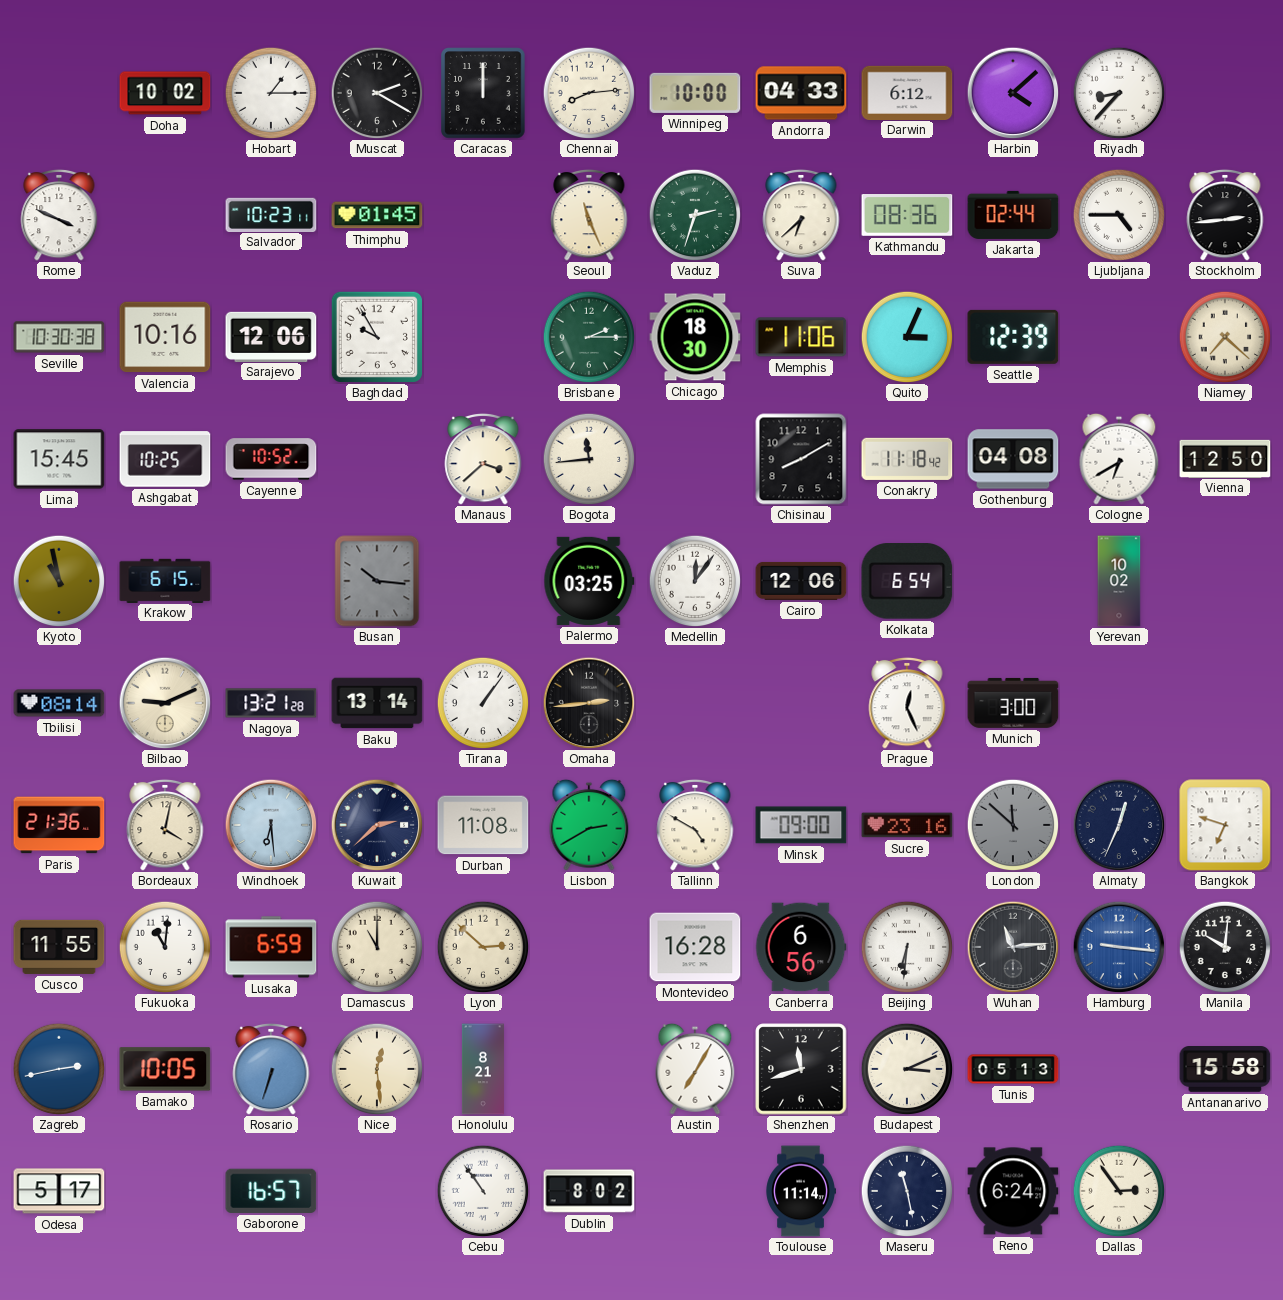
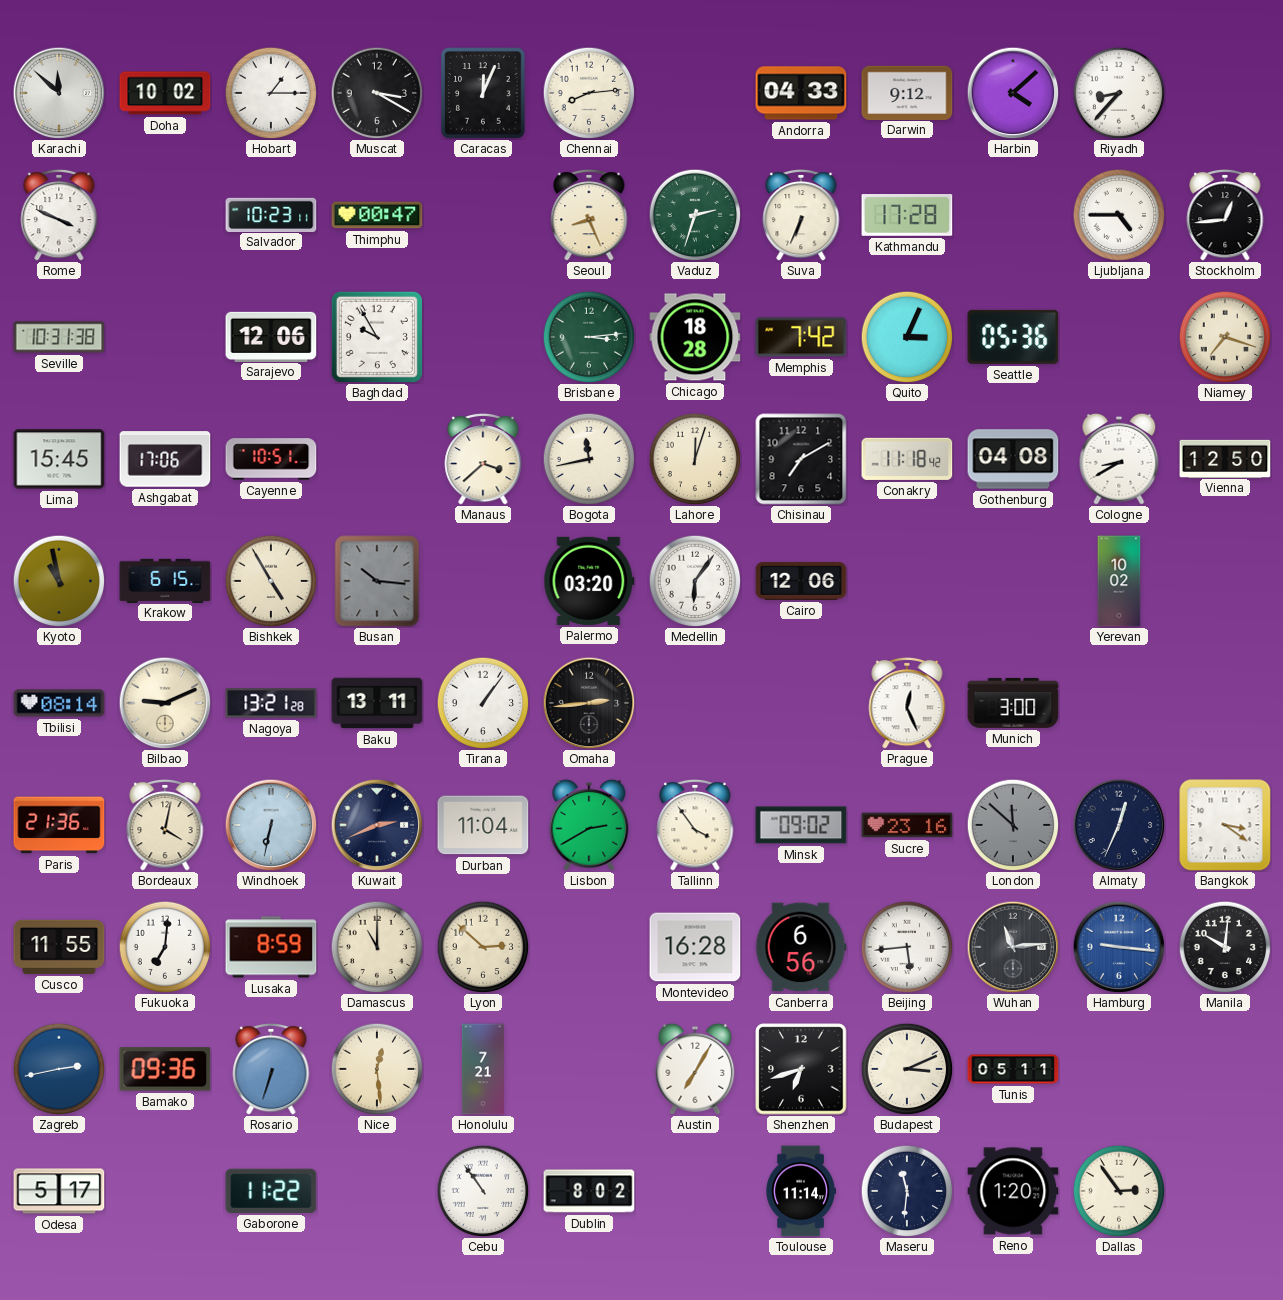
Karachi: none -> 11:52
Muscat: 2:20 -> 3:20
Caracas: 12:00 -> 12:04
Winnipeg: 10:00 -> none
Darwin: 6:12 -> 9:12
Thimphu: 01:45 -> 00:47
Seoul: 11:26 -> 8:26
Suva: 6:38 -> 6:34
Kathmandu: 08:36 -> 17:28
Jakarta: 02:44 -> none
Stockholm: 2:44 -> 12:44
Seville: 10:30 -> 10:31
Valencia: 10:16 -> none
Brisbane: 2:15 -> 3:14
Chicago: 18:30 -> 18:28
Memphis: 11:06 -> 7:42
Seattle: 12:39 -> 05:36
Niamey: 7:22 -> 7:18
Ashgabat: 10:25 -> 17:06
Cayenne: 10:52 -> 10:51
Bogota: 11:44 -> 11:43
Lahore: none -> 12:03
Chisinau: 8:10 -> 7:10
Cologne: 6:40 -> 8:40
Bishkek: none -> 4:55
Palermo: 03:25 -> 03:20
Medellin: 12:06 -> 6:06
Kolkata: 6:54 -> none
Baku: 13:14 -> 13:11
Windhoek: 6:29 -> 6:32
Kuwait: 2:38 -> 2:41
Durban: 11:08 -> 11:04
Tallinn: 4:50 -> 3:54
Minsk: 09:00 -> 09:02
Bangkok: 6:48 -> 3:21
Fukuoka: 11:01 -> 7:01
Lusaka: 6:59 -> 8:59
Beijing: 6:31 -> 5:44
Bamako: 10:05 -> 09:36
Honolulu: 8:21 -> 7:21
Shenzhen: 11:42 -> 6:42
Tunis: 05:13 -> 05:11
Antananarivo: 15:58 -> none
Gaborone: 16:57 -> 11:22
Maseru: 11:28 -> 11:31
Reno: 6:24 -> 1:20
